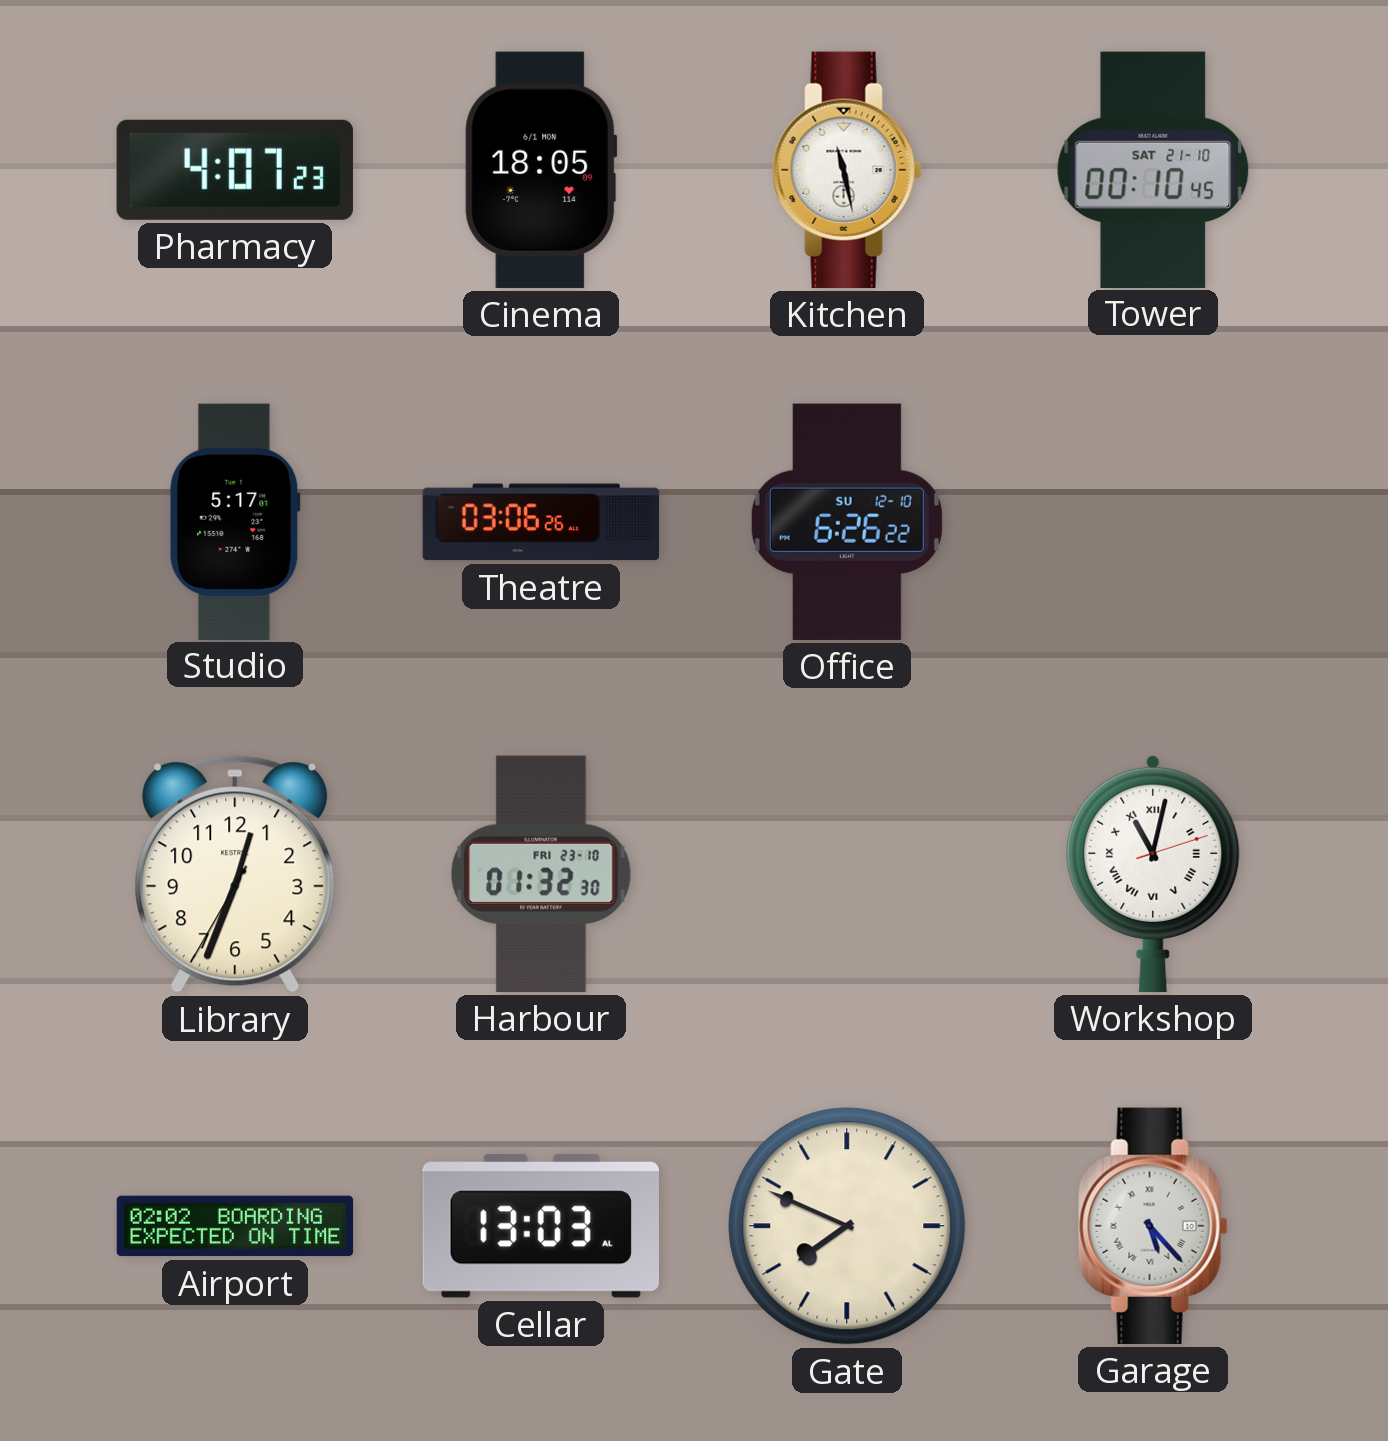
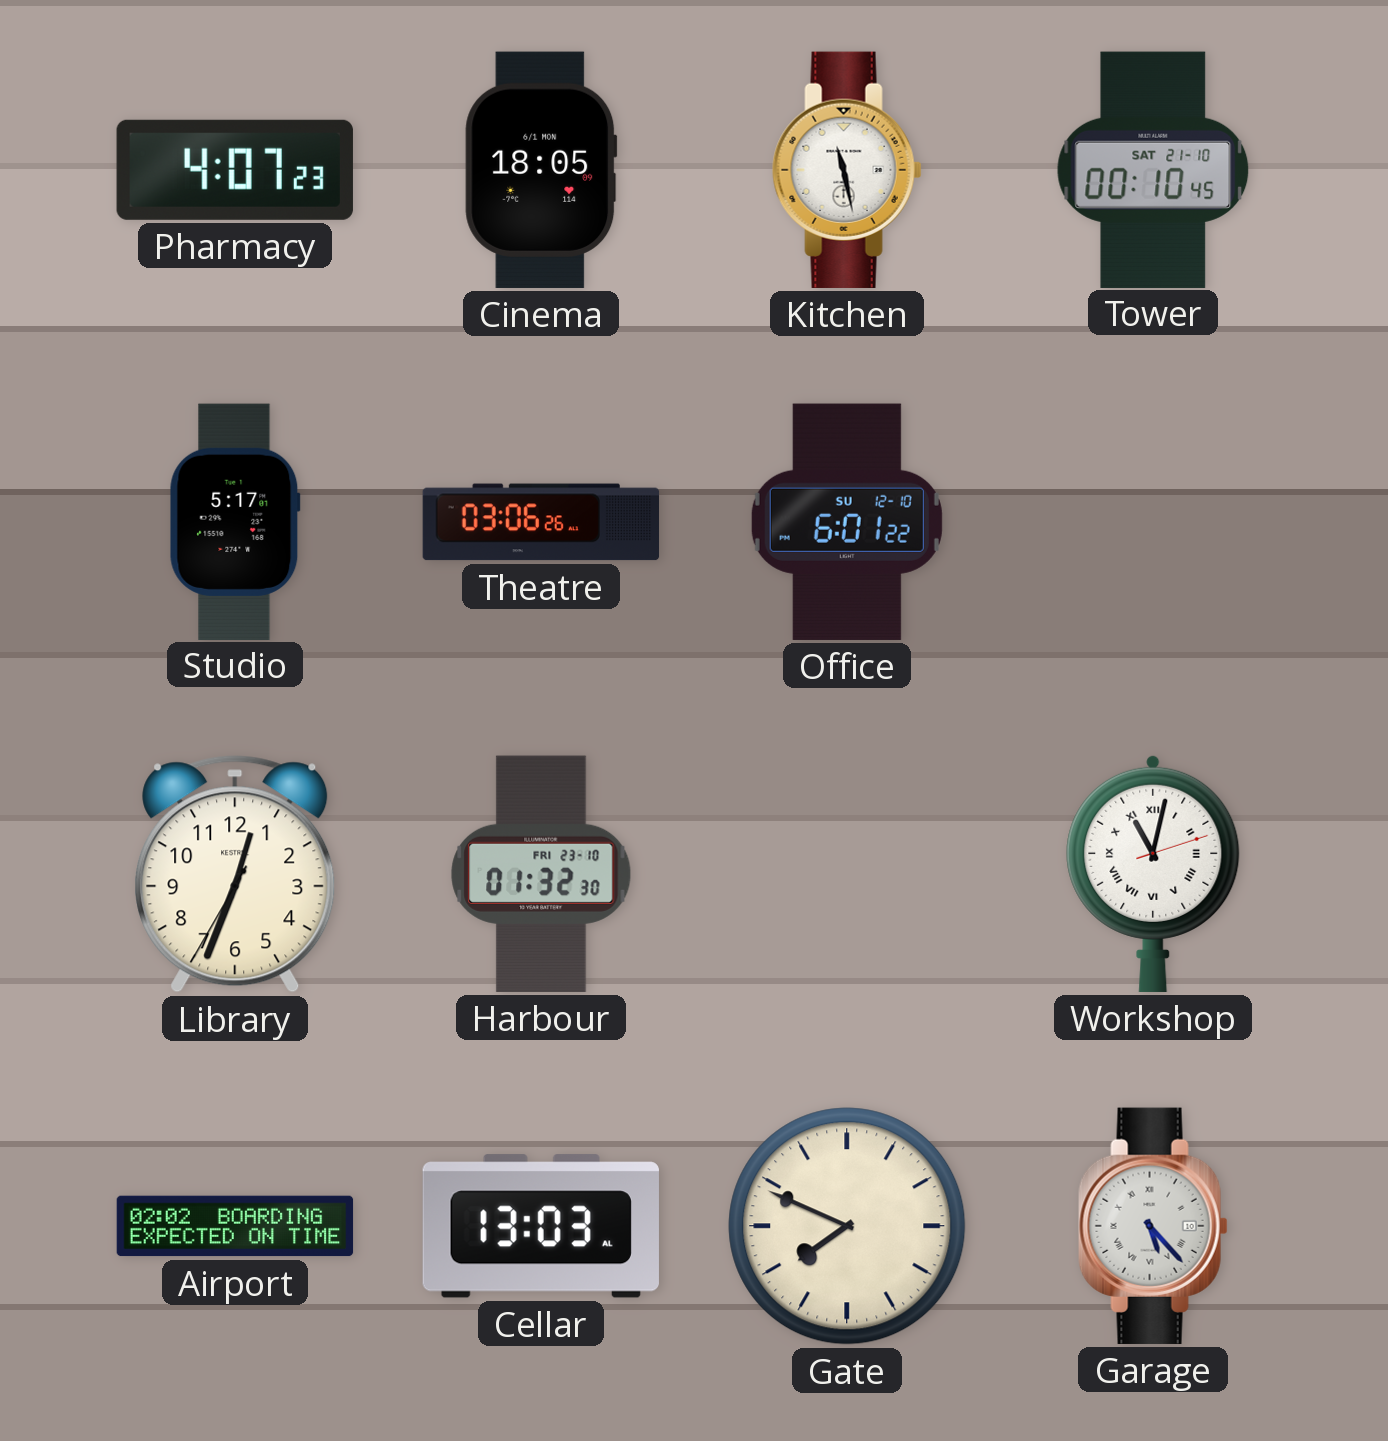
Office: 6:26 -> 6:01
